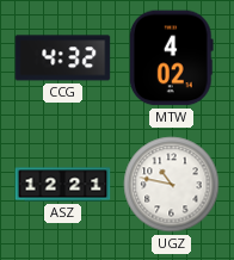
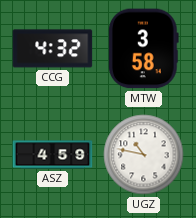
MTW: 4:02 -> 3:58
ASZ: 12:21 -> 4:59
